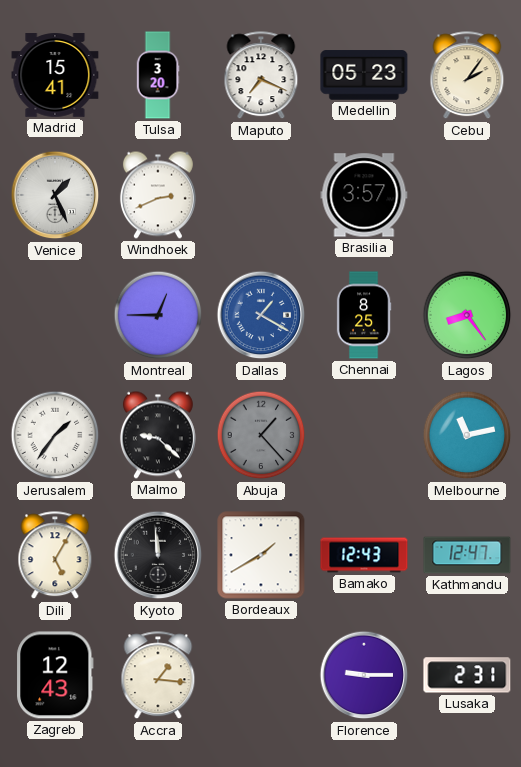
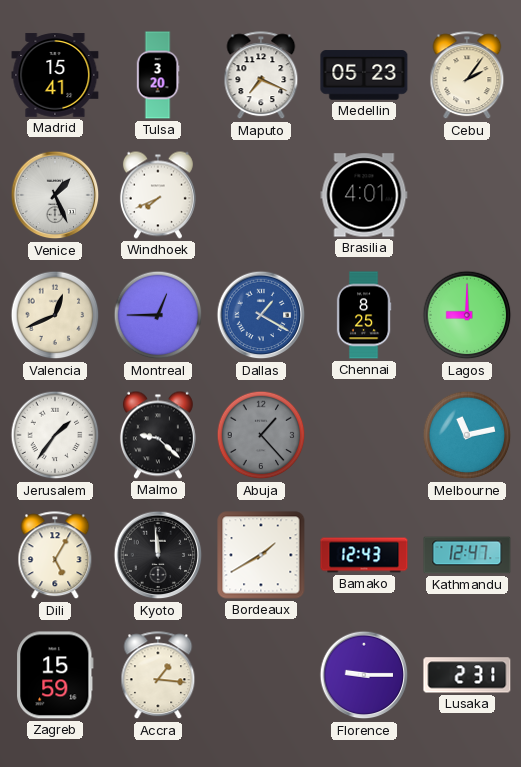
Windhoek: 2:41 -> 7:41
Brasilia: 3:57 -> 4:01
Valencia: none -> 12:41
Lagos: 8:24 -> 9:00
Zagreb: 12:43 -> 15:59
